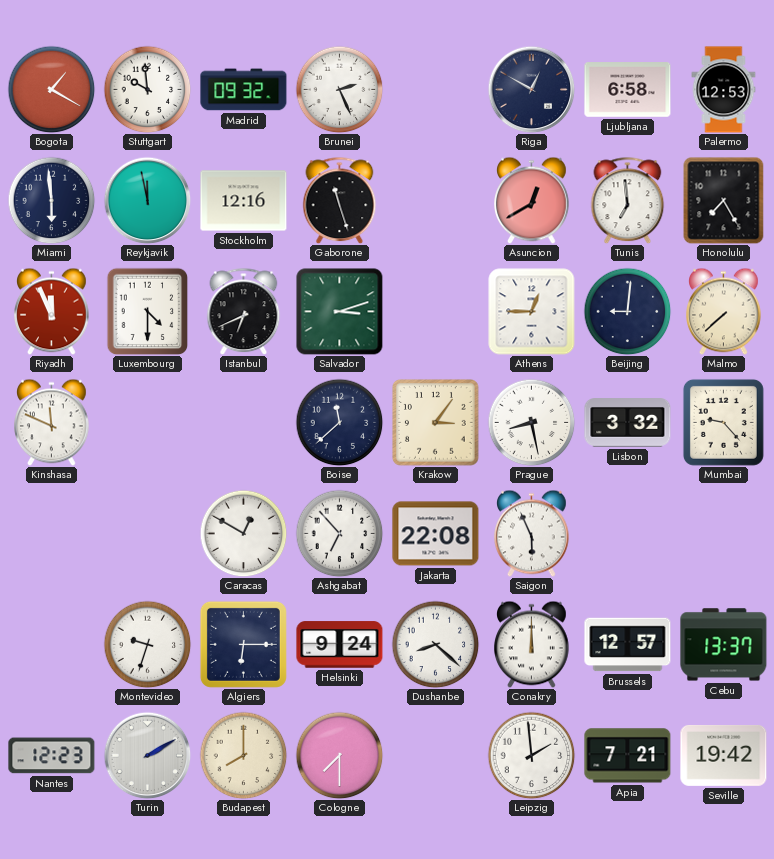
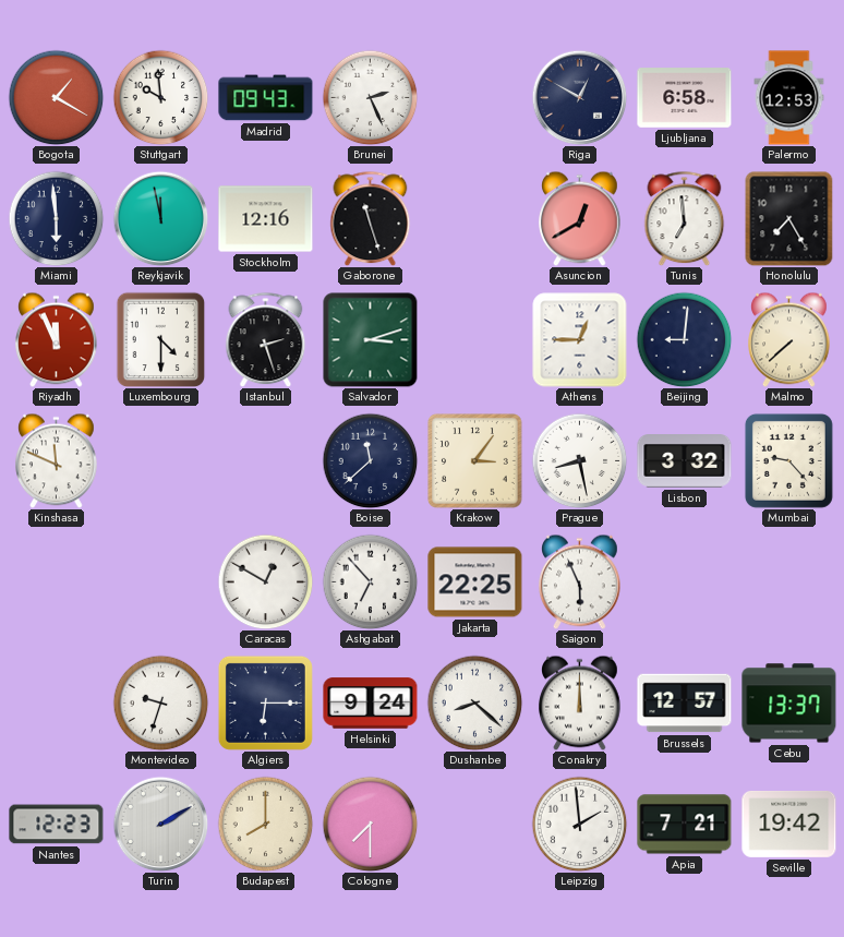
Madrid: 09:32 -> 09:43
Istanbul: 6:41 -> 2:27
Jakarta: 22:08 -> 22:25
